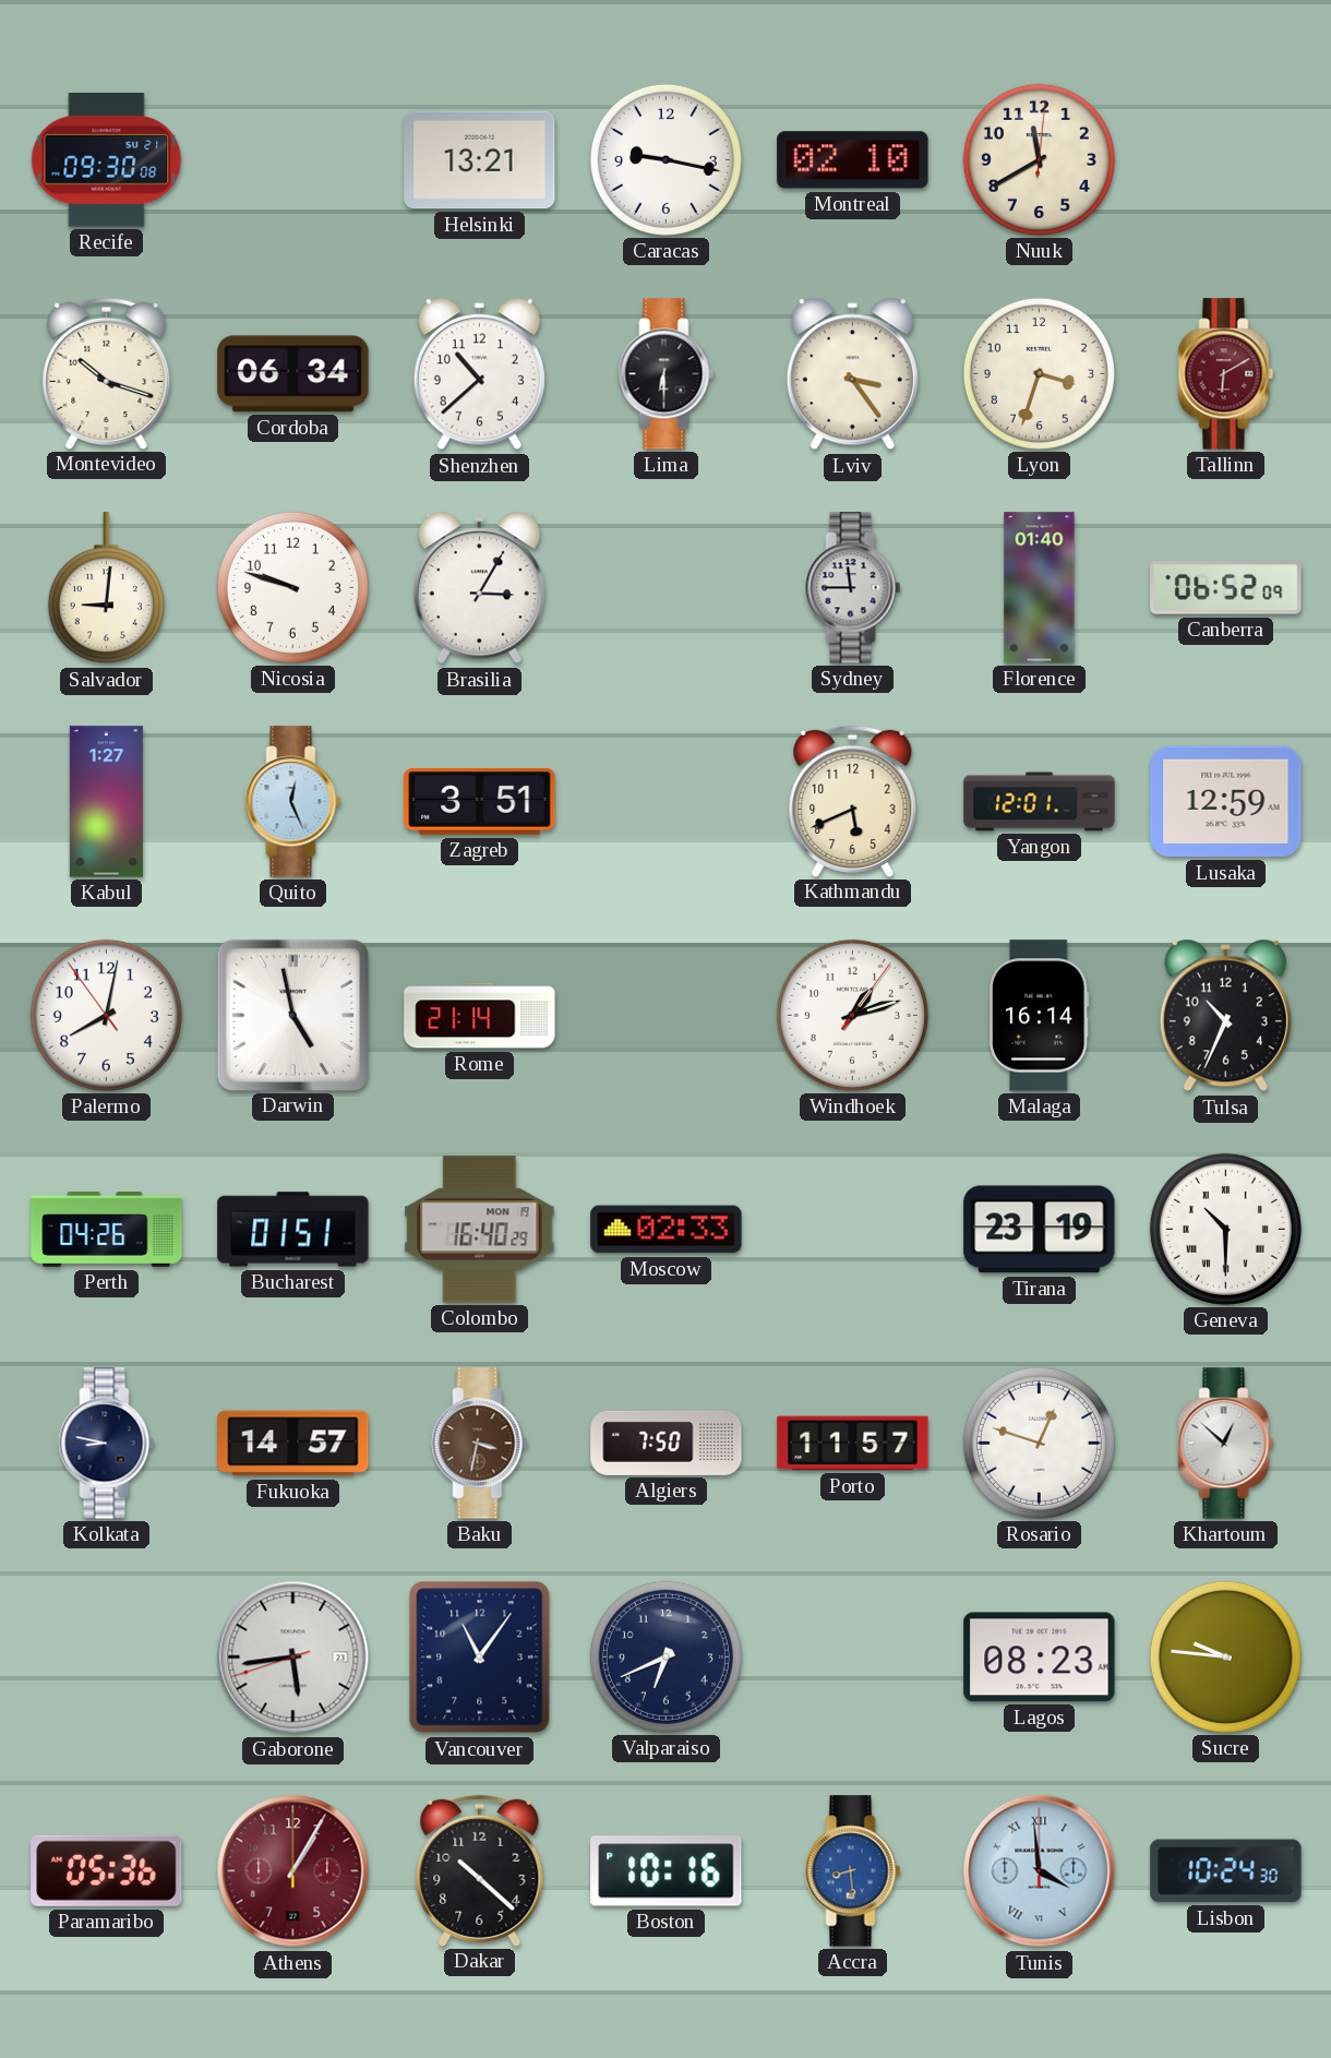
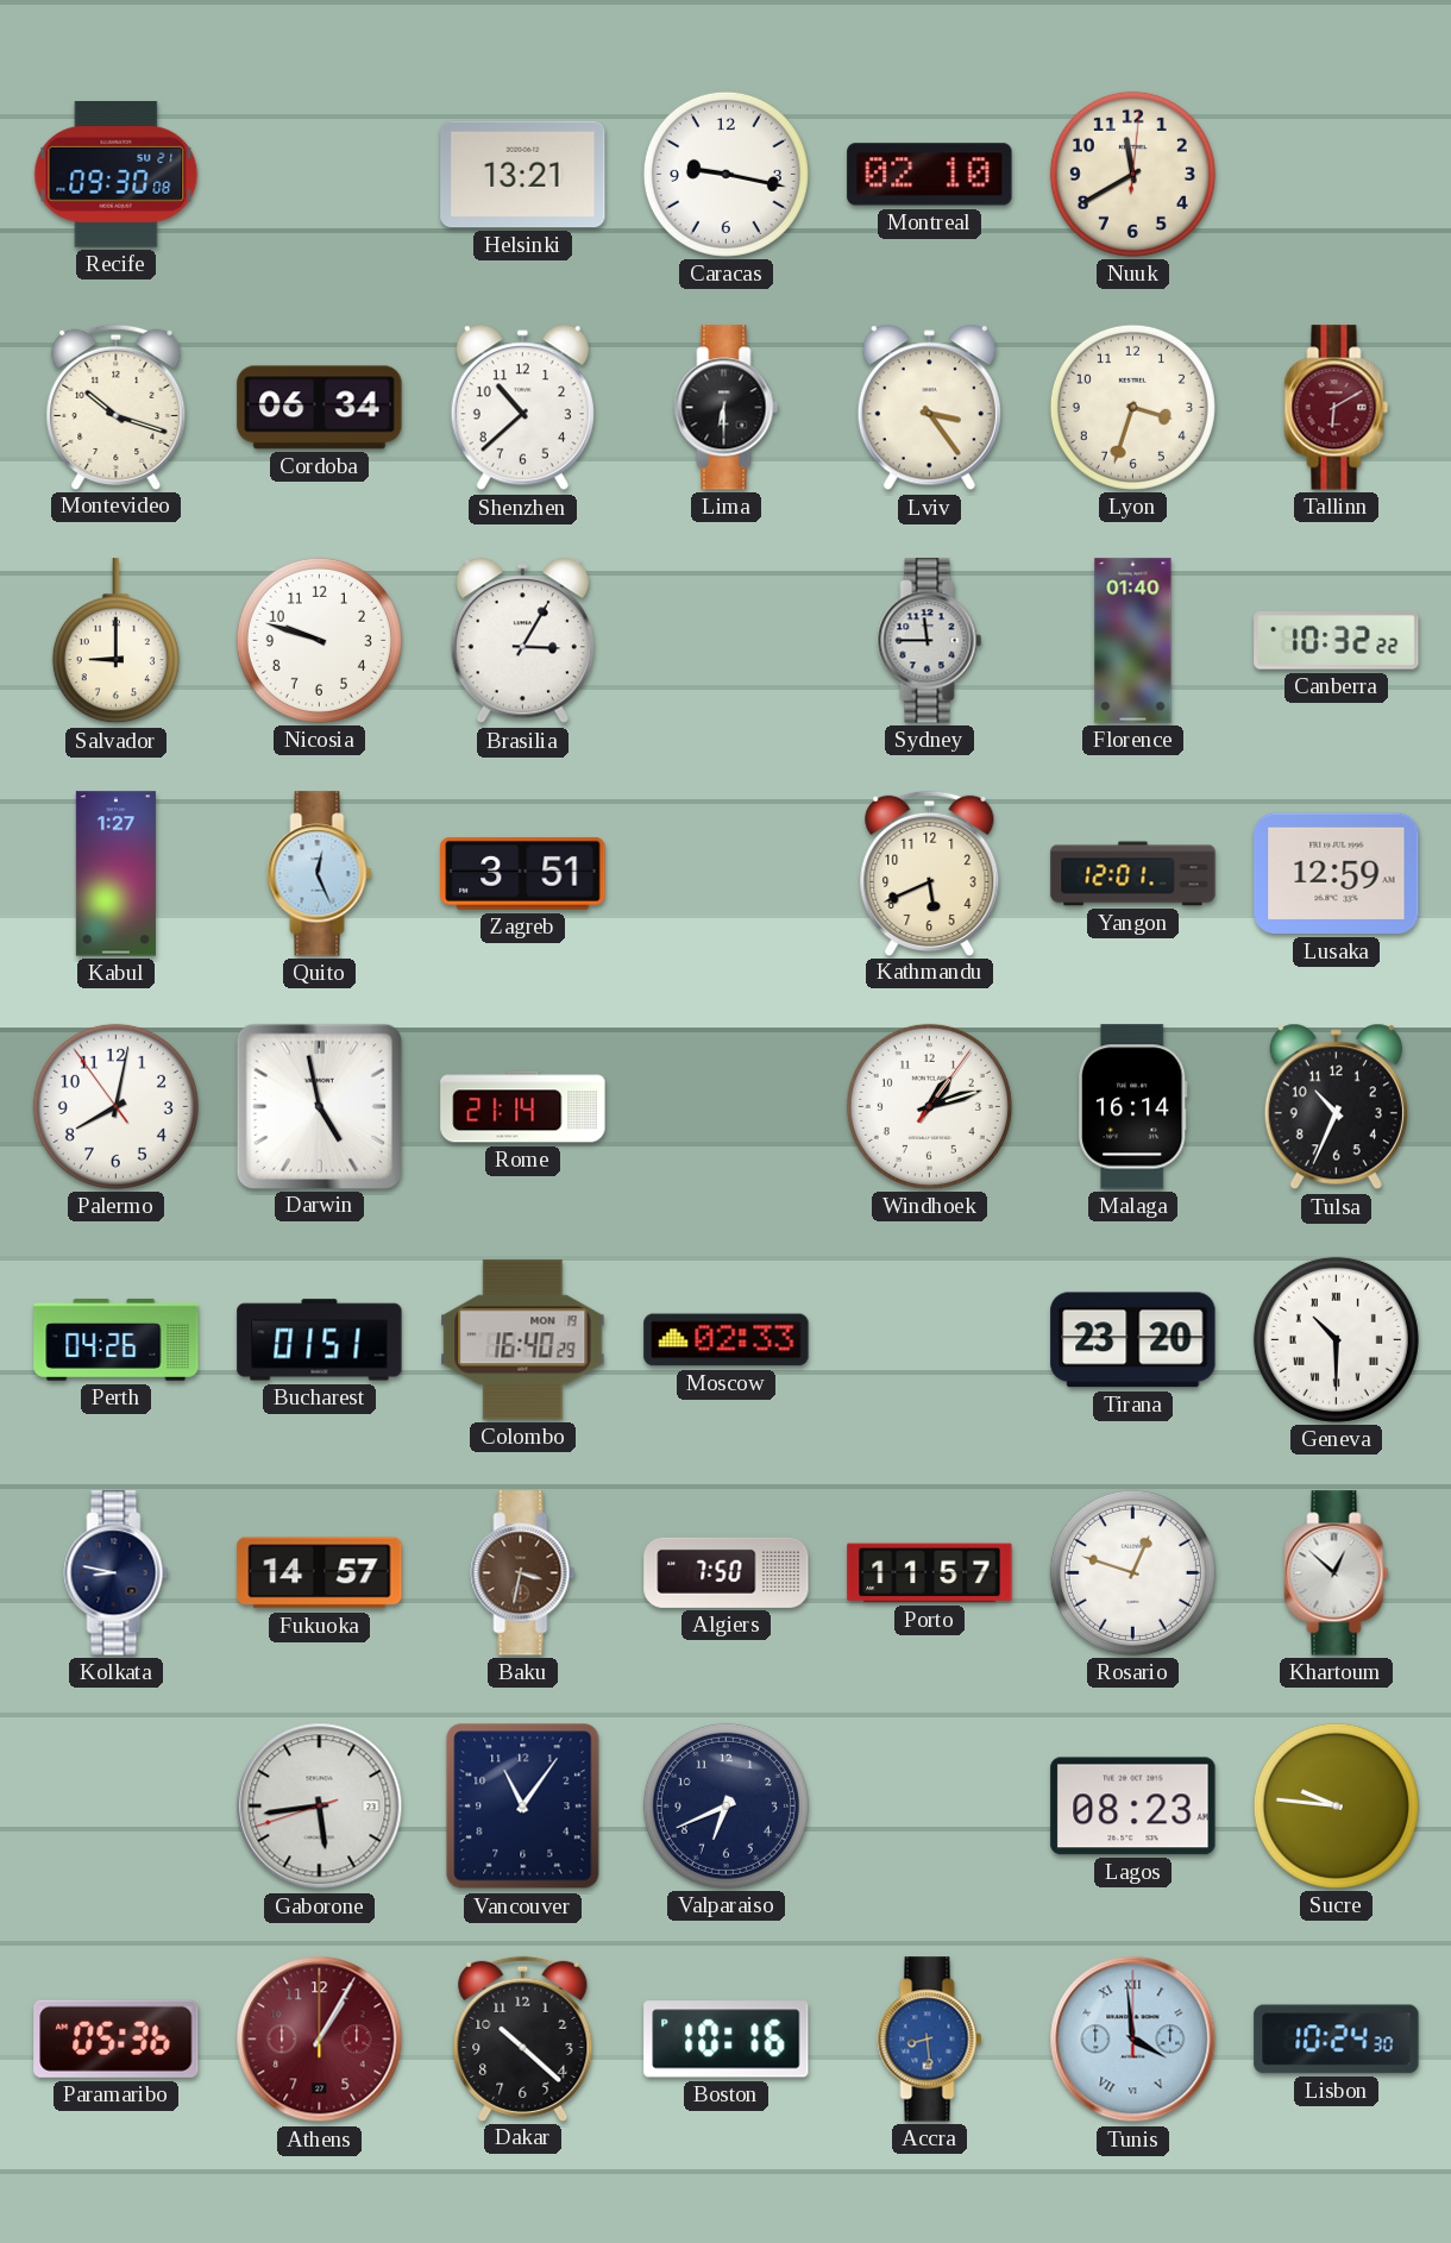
Salvador: 9:01 -> 9:00
Canberra: 06:52 -> 10:32
Tirana: 23:19 -> 23:20
